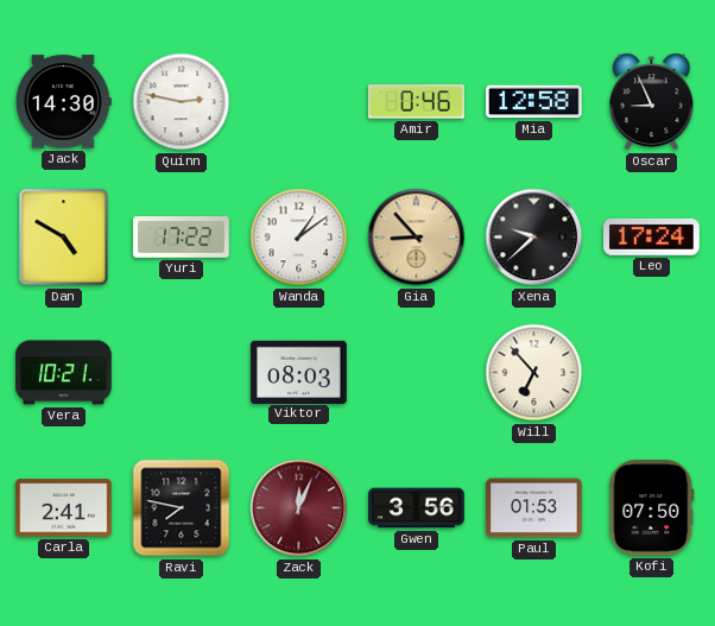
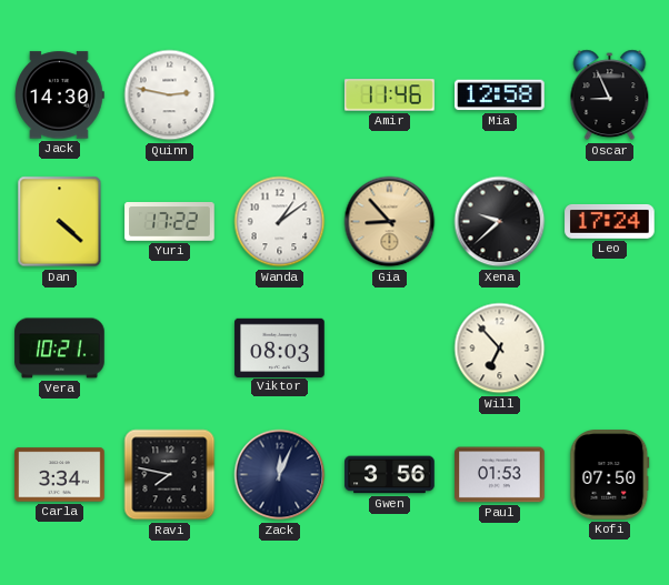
Amir: 0:46 -> 11:46
Dan: 4:50 -> 4:22
Carla: 2:41 -> 3:34
Zack dial: burgundy -> navy
